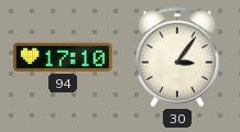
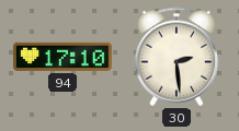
30: 3:06 -> 2:29
